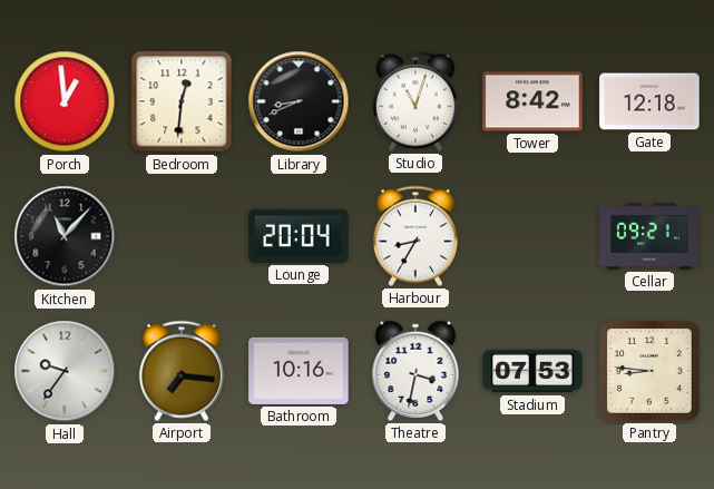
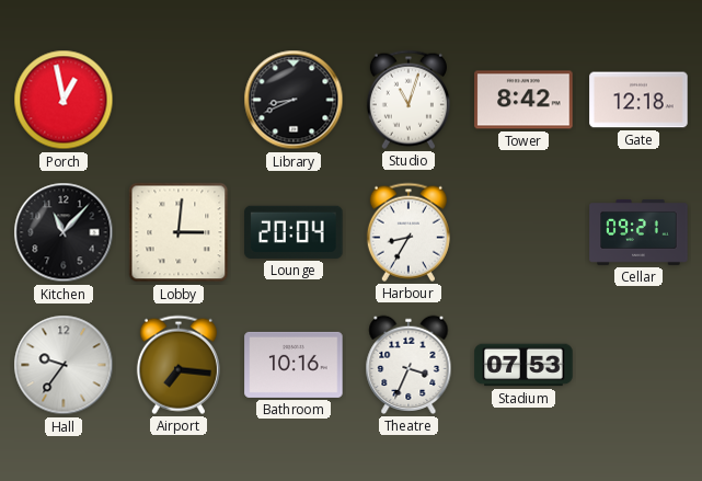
Porch: 12:59 -> 12:58
Bedroom: 12:31 -> none
Lobby: none -> 3:01
Theatre: 3:32 -> 3:34
Pantry: 8:46 -> none
